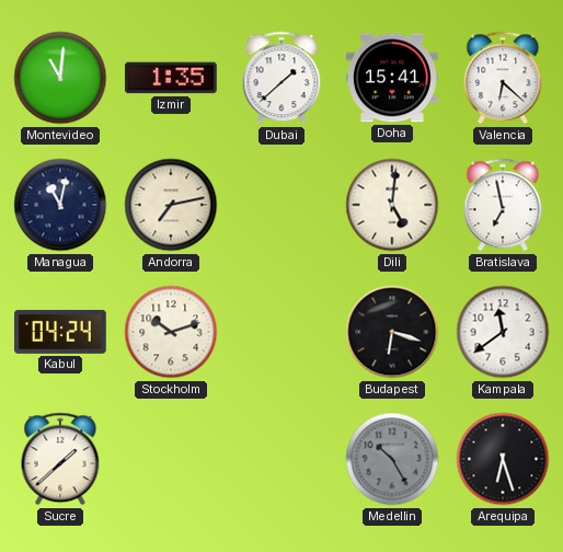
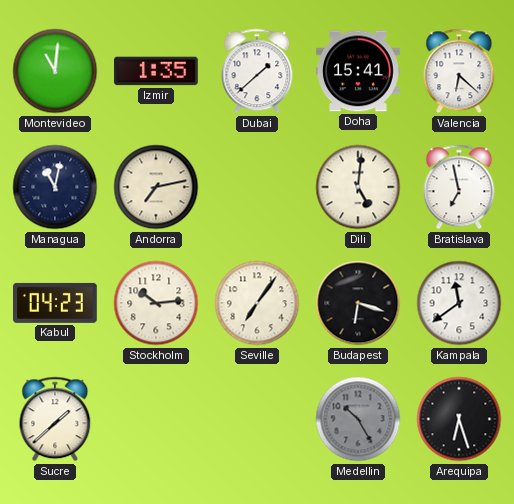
Kabul: 04:24 -> 04:23
Stockholm: 10:12 -> 10:14
Seville: none -> 7:06
